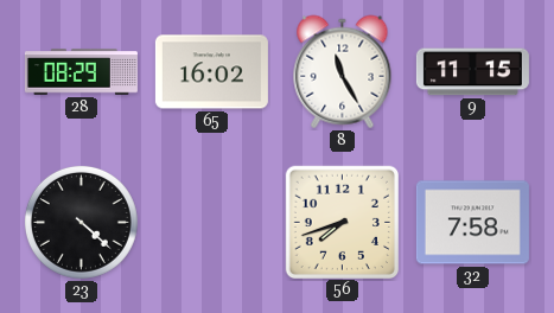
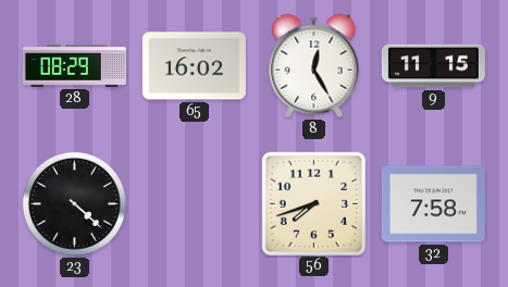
8: 11:25 -> 12:25
